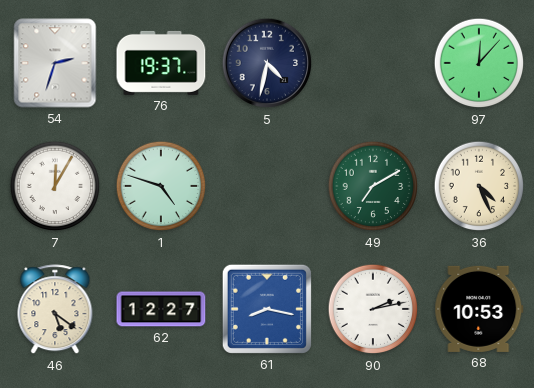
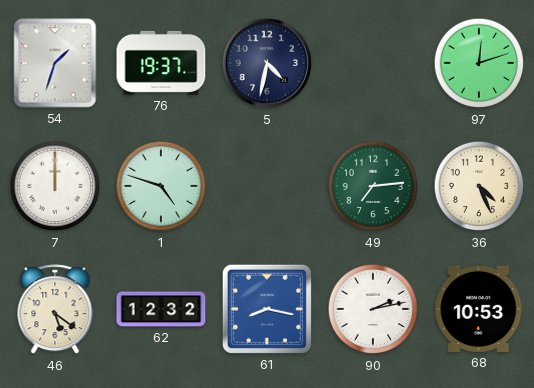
54: 2:33 -> 1:33
97: 12:07 -> 12:12
7: 12:05 -> 12:00
49: 7:10 -> 7:14
62: 12:27 -> 12:32
